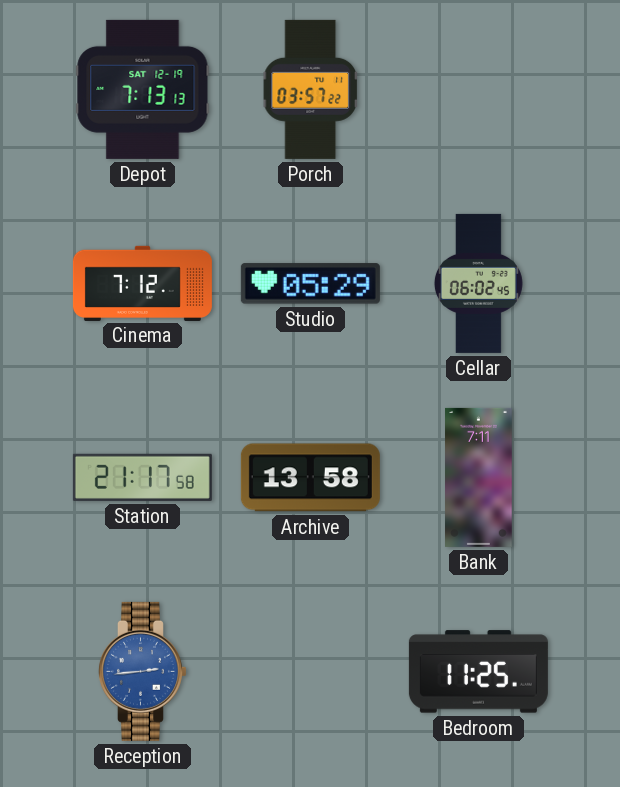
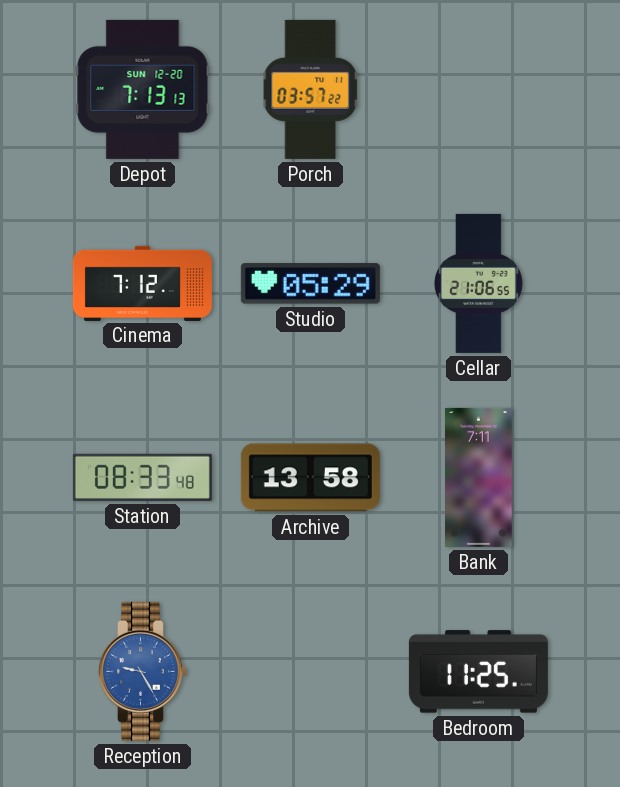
Depot date: SAT 12-19 -> SUN 12-20
Cellar: 06:02 -> 21:06
Station: 21:17 -> 08:33
Reception: 2:44 -> 9:25
